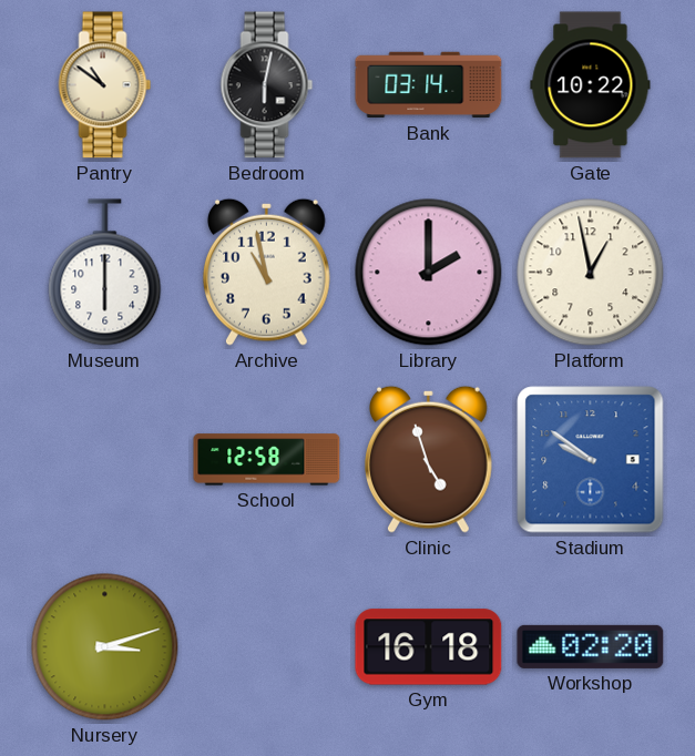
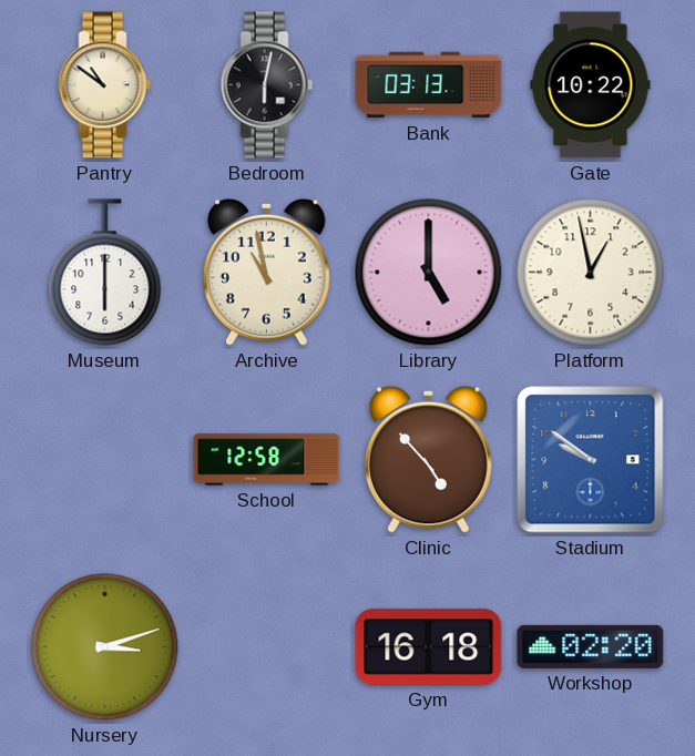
Bank: 03:14 -> 03:13
Library: 2:00 -> 5:00
Clinic: 4:57 -> 4:53
